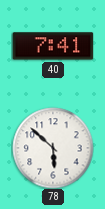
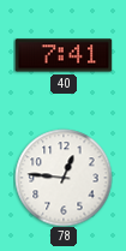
78: 5:52 -> 12:46
